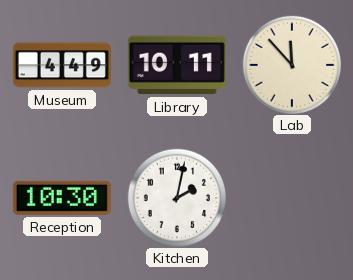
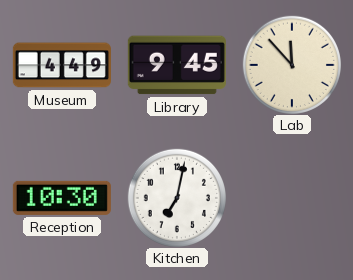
Library: 10:11 -> 9:45
Kitchen: 2:02 -> 7:02
